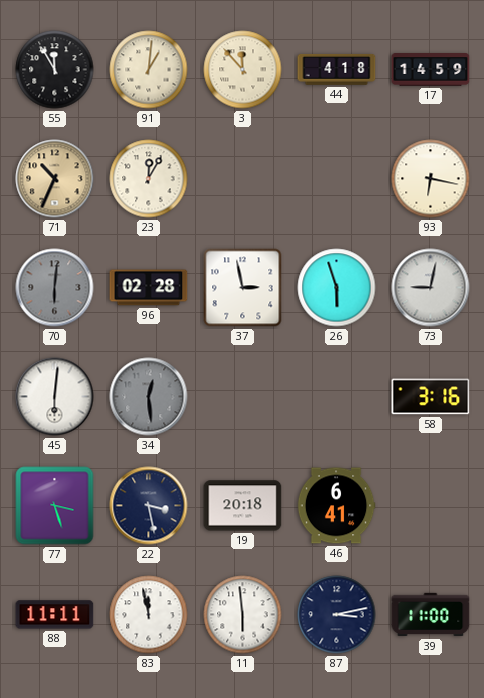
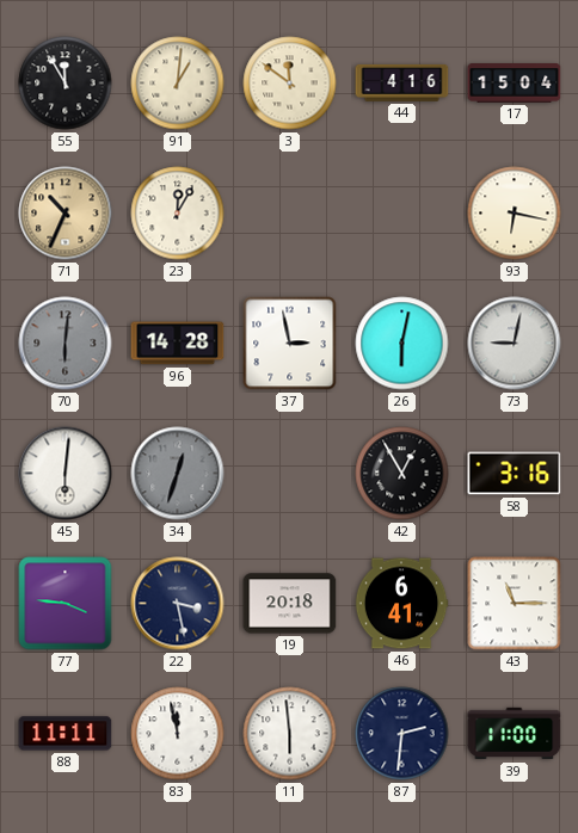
3: 11:53 -> 11:51
44: 4:18 -> 4:16
17: 14:59 -> 15:04
96: 02:28 -> 14:28
26: 5:57 -> 6:02
34: 12:29 -> 12:33
42: none -> 12:55
77: 3:27 -> 3:46
43: none -> 11:15
87: 3:13 -> 2:31
